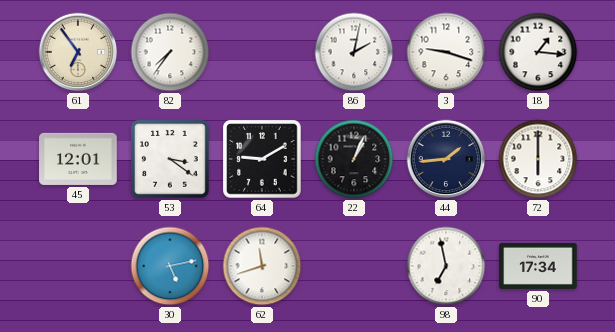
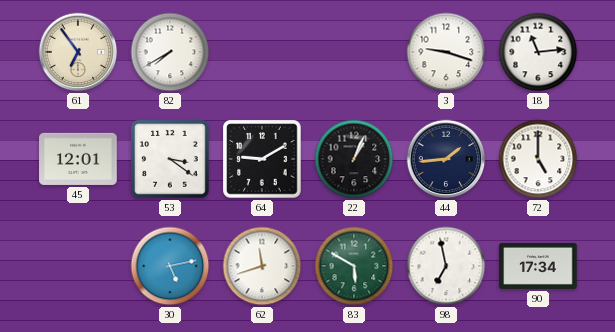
82: 7:36 -> 7:40
86: 2:02 -> none
18: 1:16 -> 11:14
72: 6:00 -> 5:00
83: none -> 5:50
